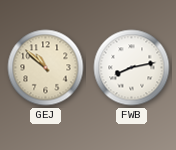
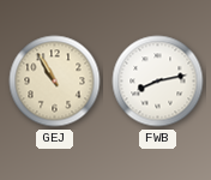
GEJ: 10:52 -> 10:55
